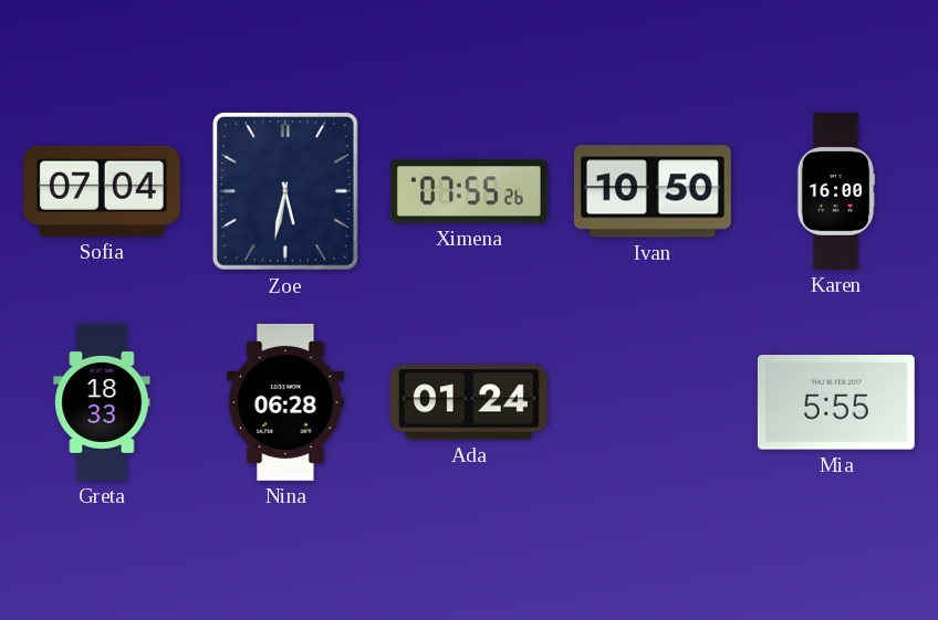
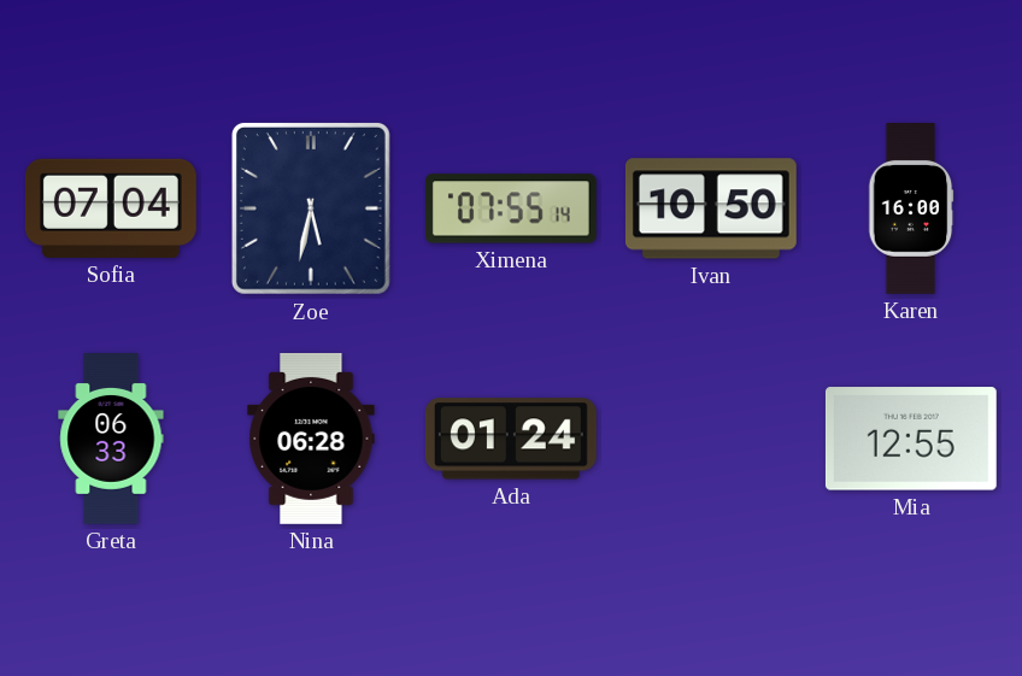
Ximena: 07:55:26 -> 07:55:14
Greta: 18:33 -> 06:33
Mia: 5:55 -> 12:55
